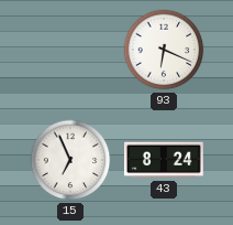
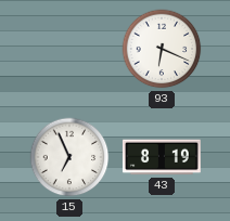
43: 8:24 -> 8:19
